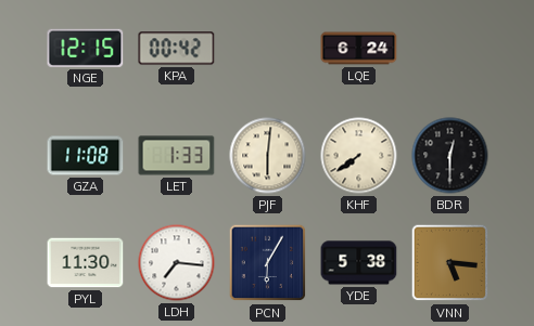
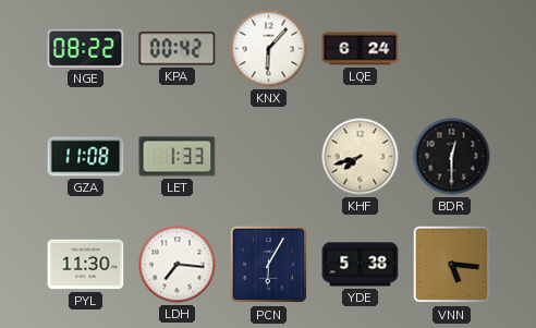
NGE: 12:15 -> 08:22
KNX: none -> 6:07
PJF: 6:01 -> none
KHF: 7:39 -> 7:42
